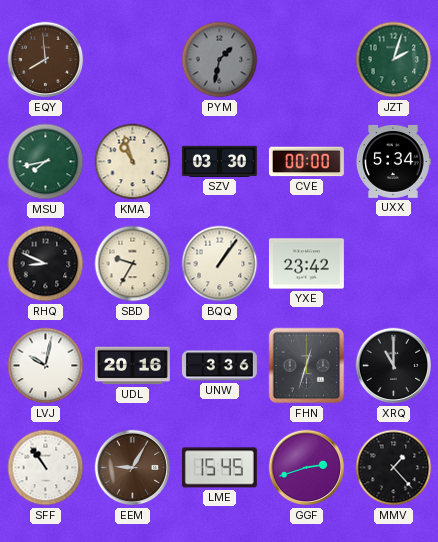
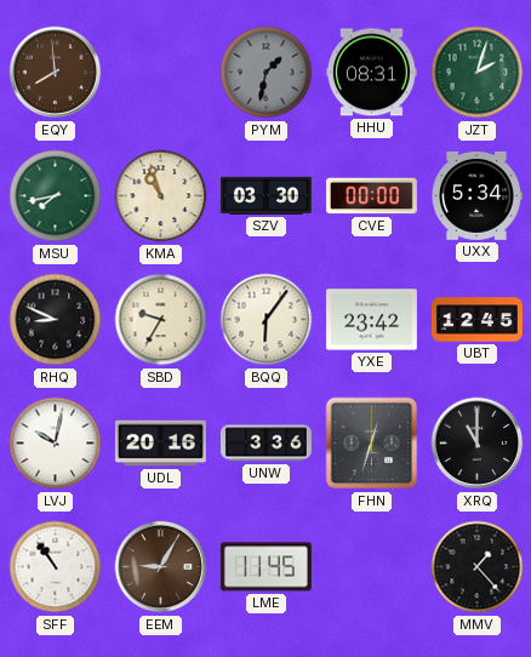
HHU: none -> 08:31
BQQ: 1:06 -> 6:06
UBT: none -> 12:45
LME: 15:45 -> 11:45
GGF: 2:42 -> none
